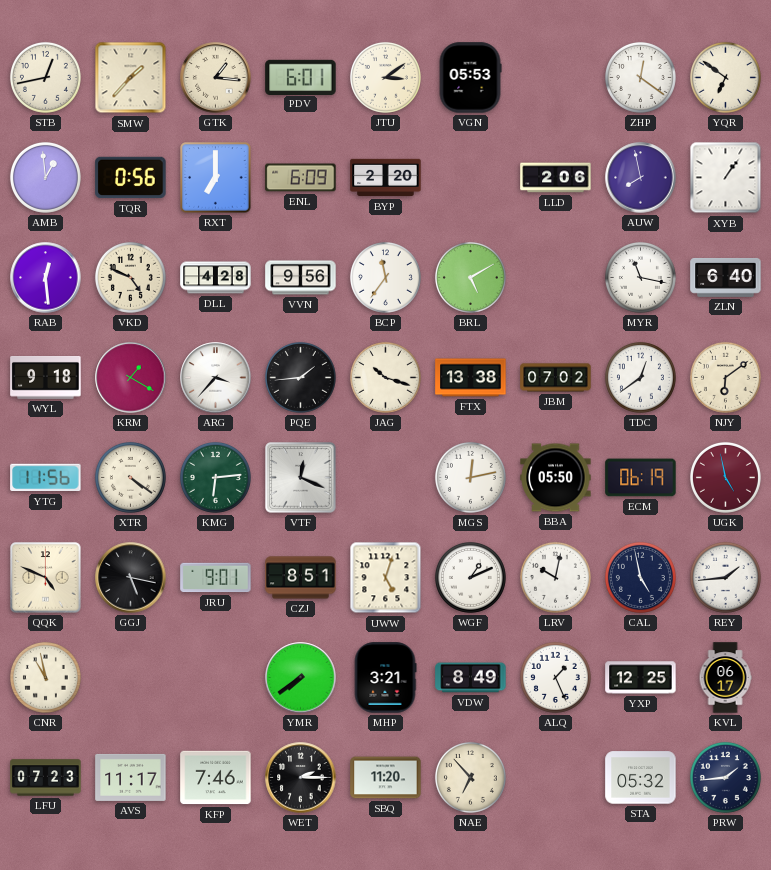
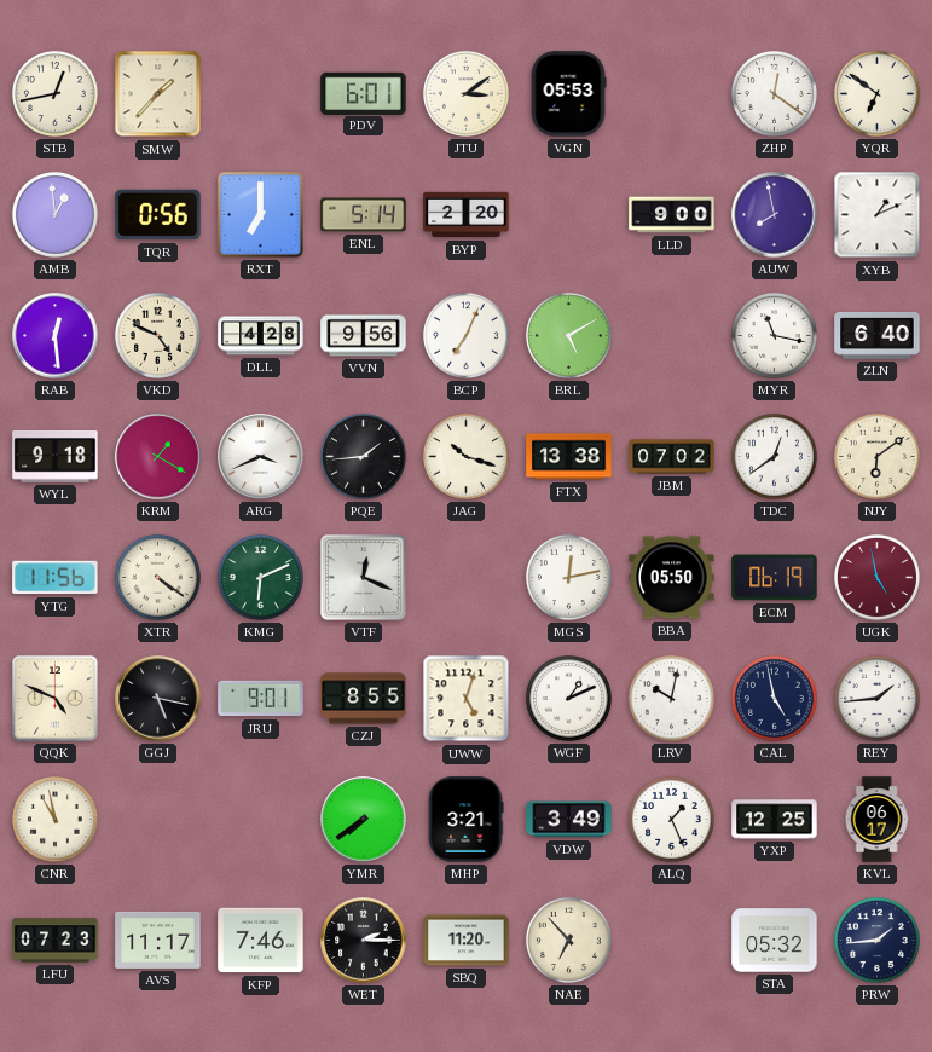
GTK: 1:16 -> none
ENL: 6:09 -> 5:14
LLD: 2:06 -> 9:00
XYB: 1:06 -> 1:11
BCP: 11:36 -> 7:04
ARG: 3:37 -> 3:41
KMG: 6:14 -> 6:11
CZJ: 8:51 -> 8:55
VDW: 8:49 -> 3:49
